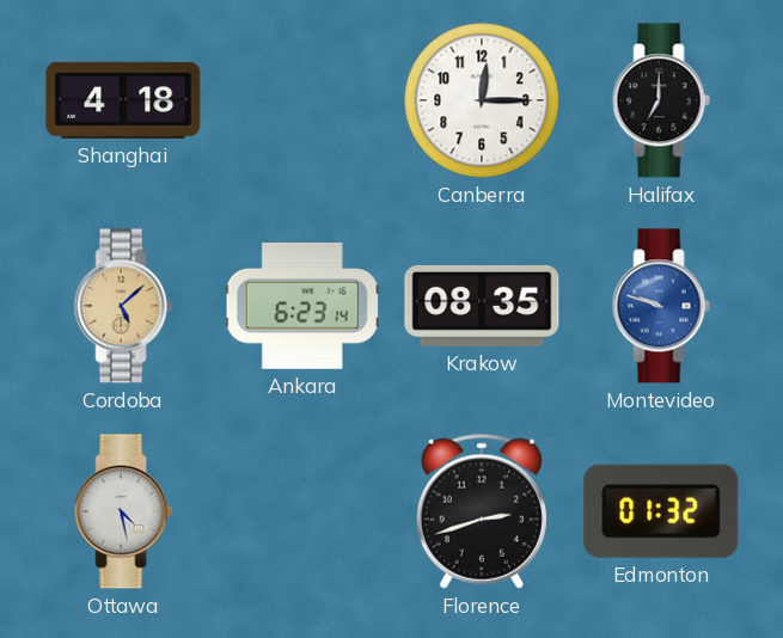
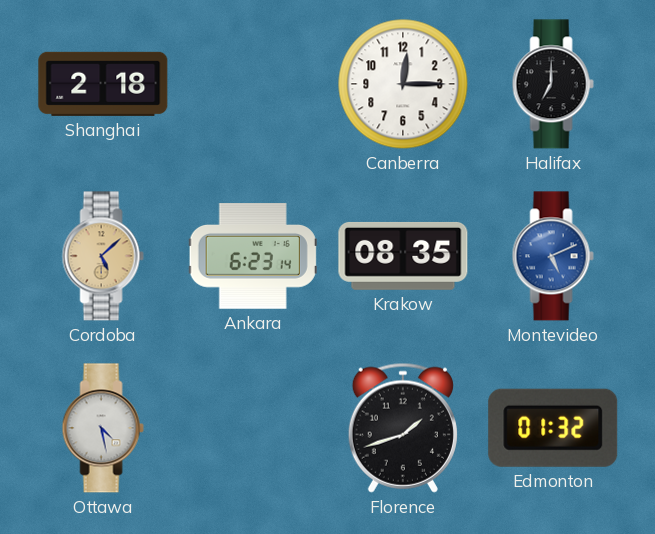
Shanghai: 4:18 -> 2:18
Montevideo: 9:48 -> 5:11
Florence: 2:42 -> 1:42
